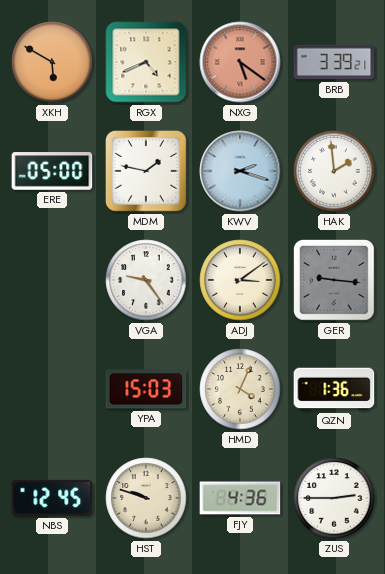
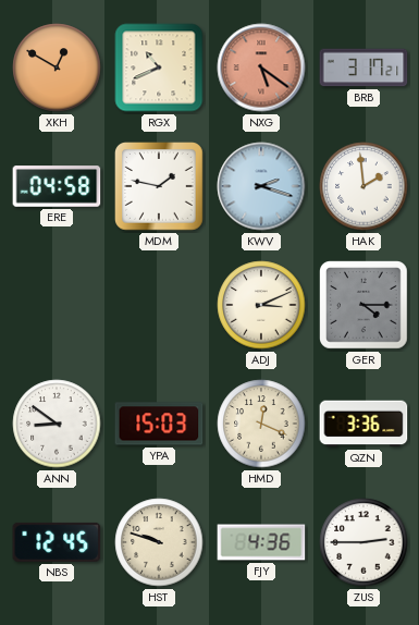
XKH: 5:50 -> 12:50
RGX: 4:41 -> 10:41
BRB: 3:39 -> 3:17
ERE: 05:00 -> 04:58
VGA: 9:24 -> none
ADJ: 3:09 -> 3:11
GER: 9:16 -> 4:15
ANN: none -> 8:51
HMD: 4:04 -> 12:19
QZN: 1:36 -> 3:36
